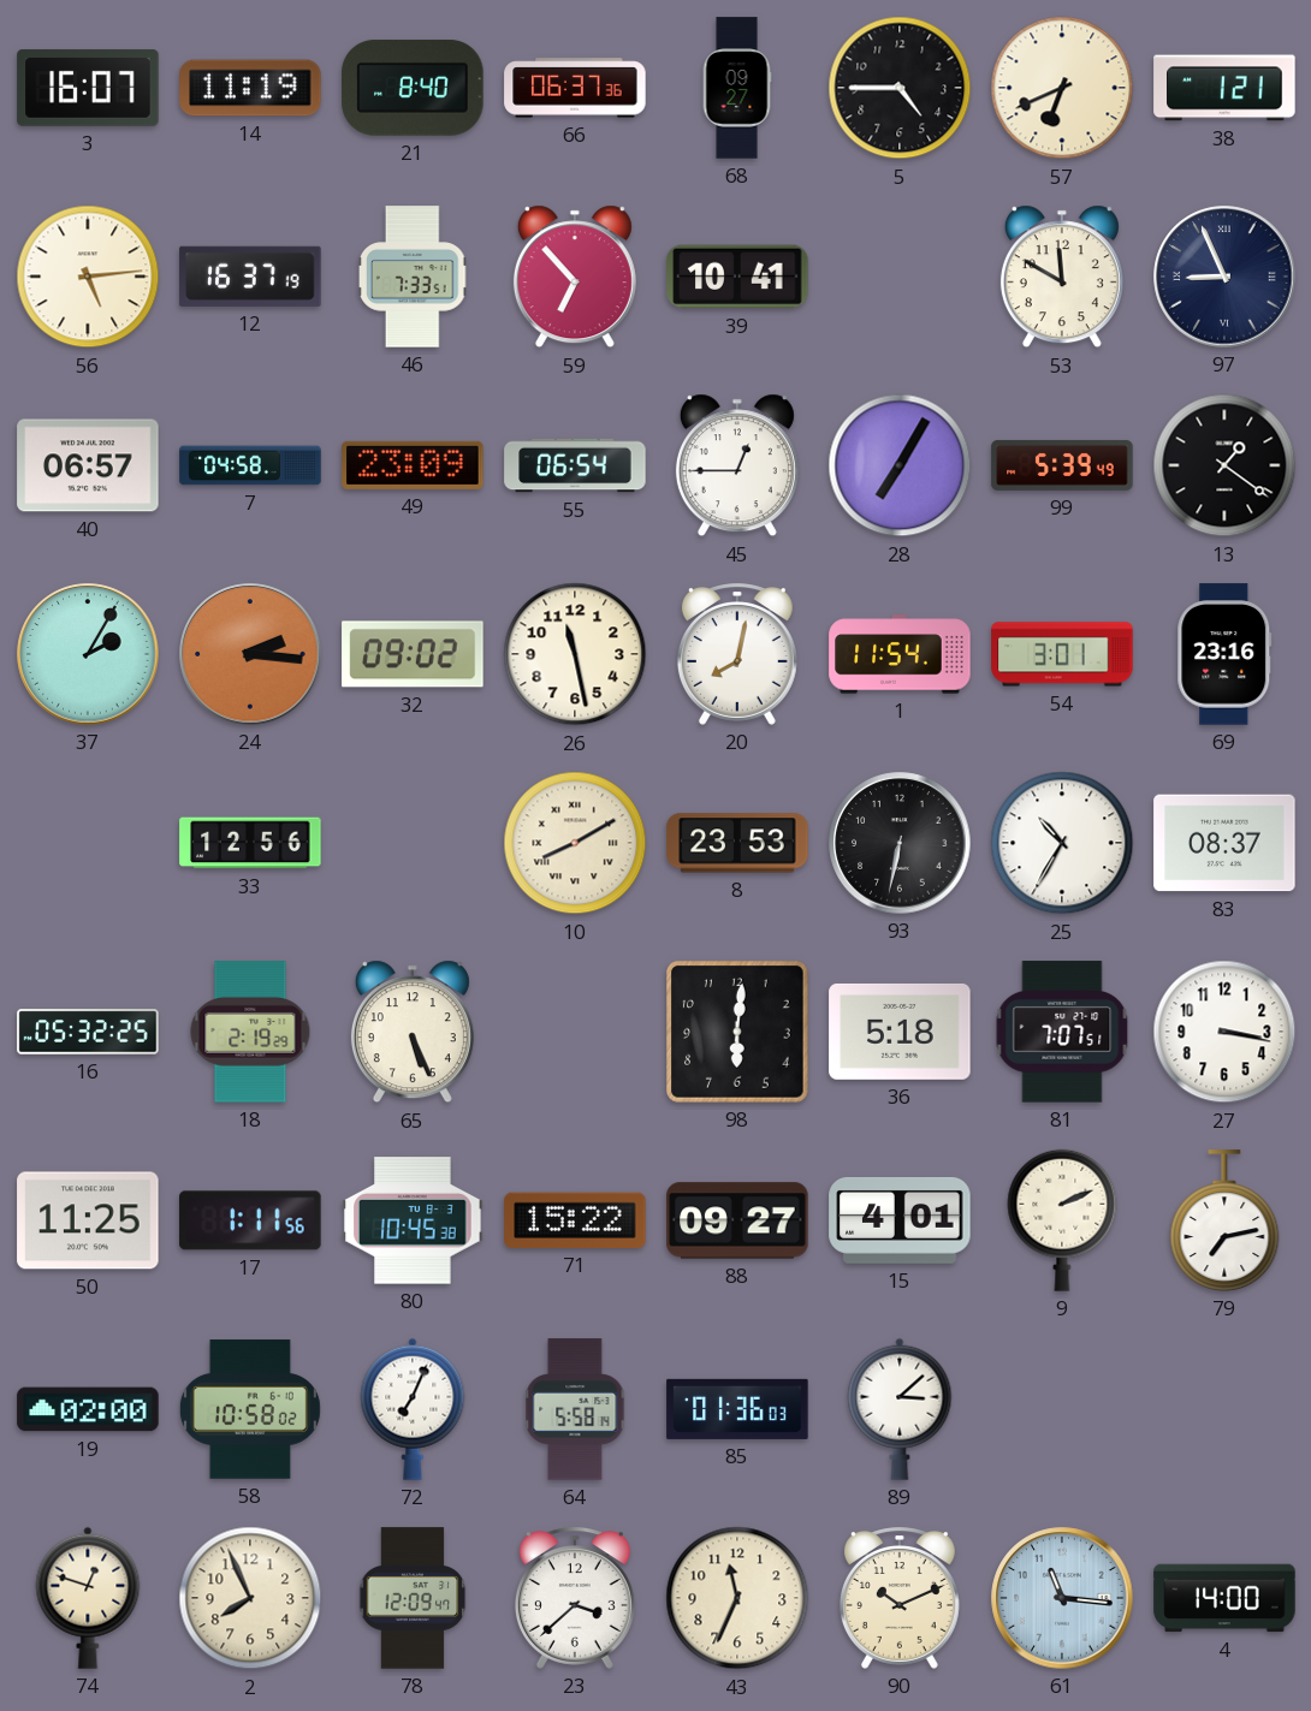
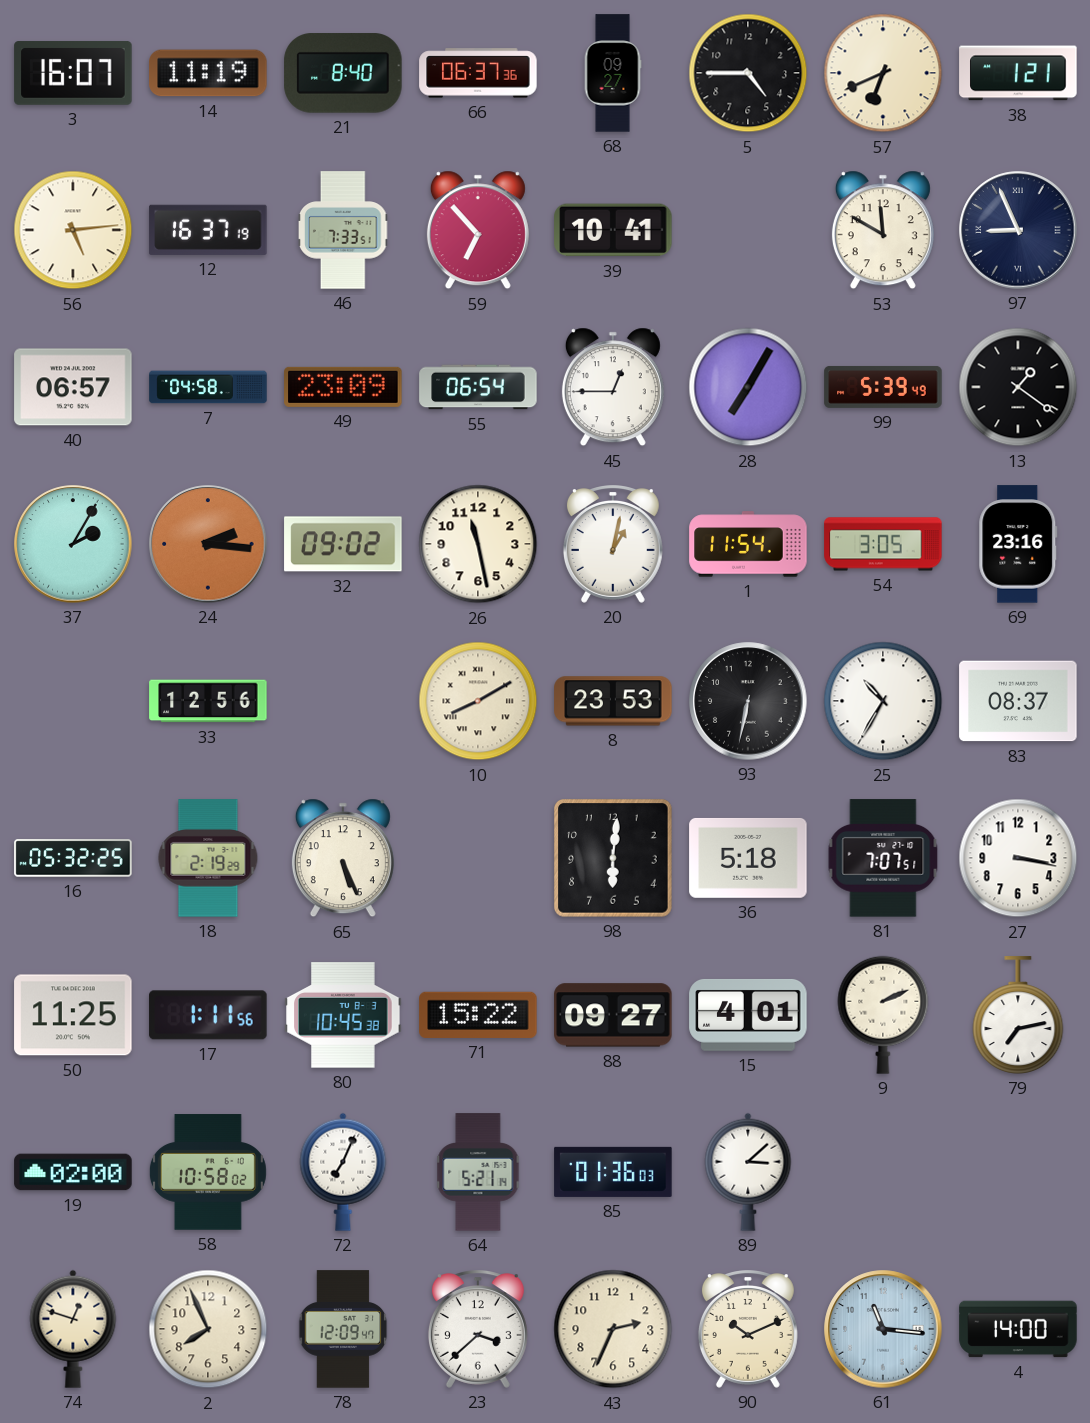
20: 8:02 -> 1:02
54: 3:01 -> 3:05
64: 5:58 -> 5:21
43: 11:34 -> 2:34
